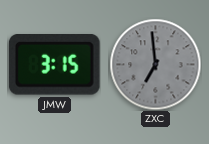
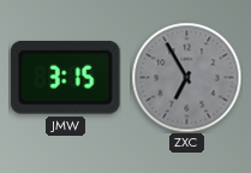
ZXC: 6:59 -> 6:55
